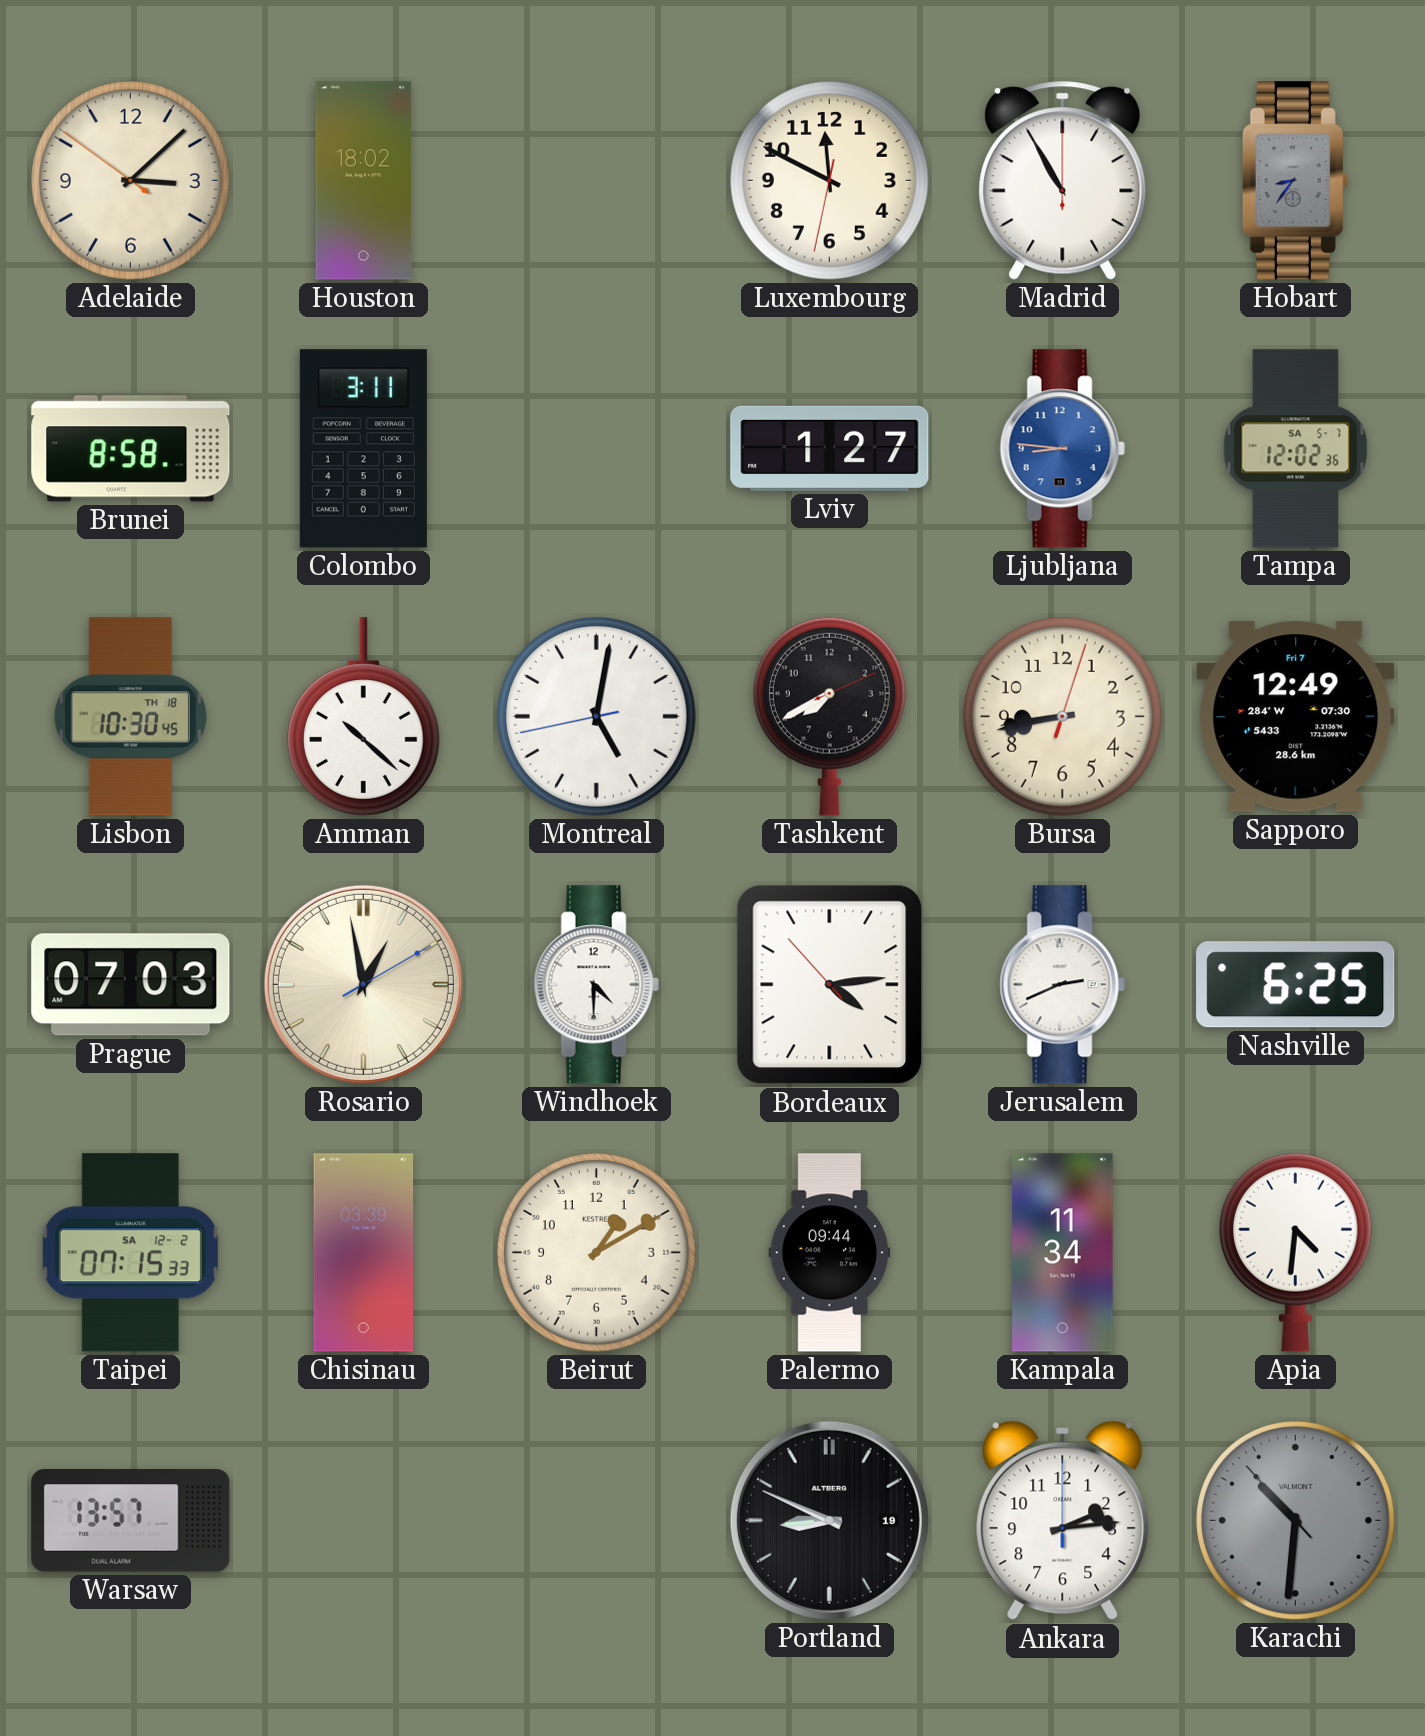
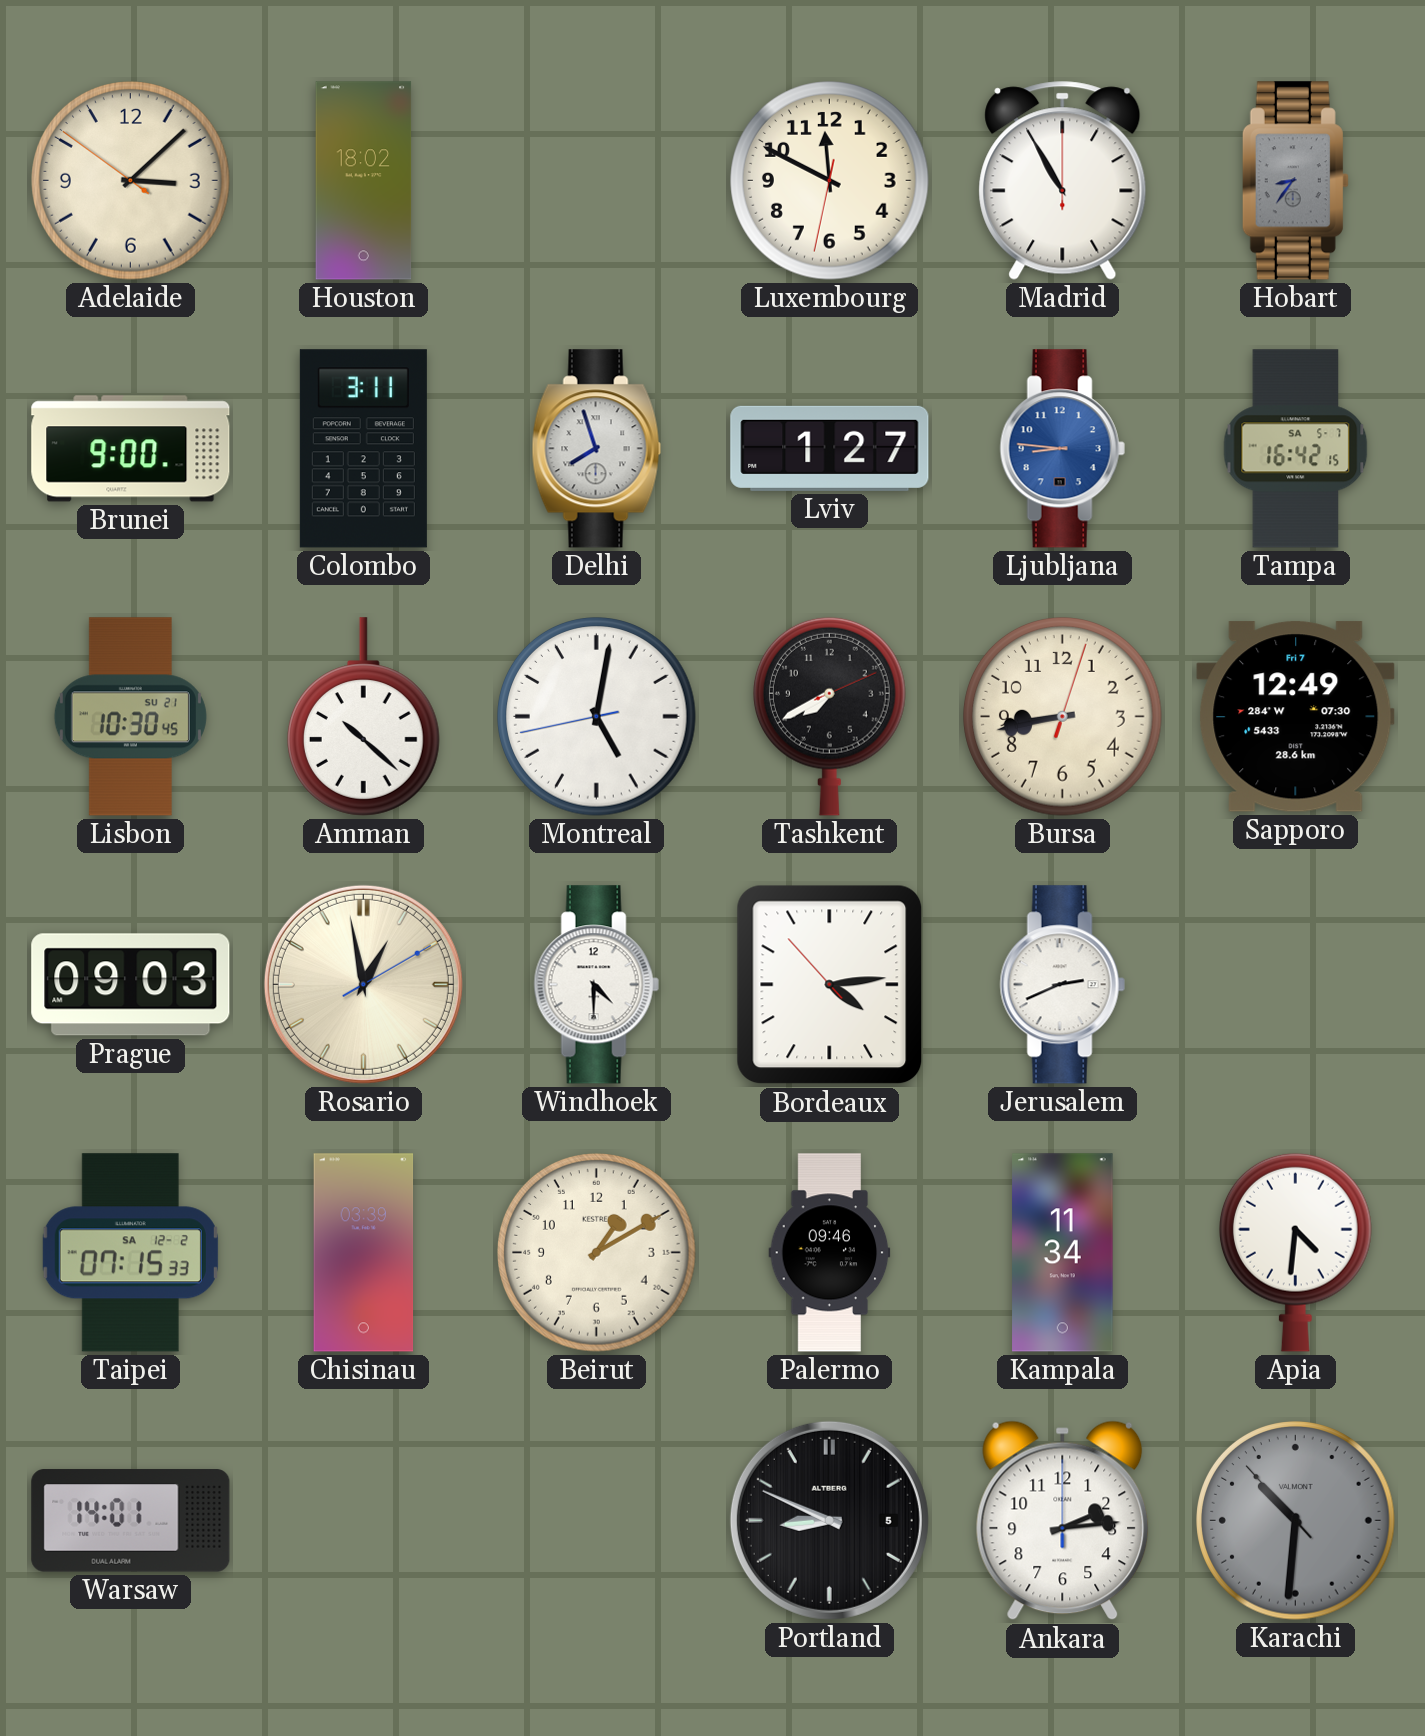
Brunei: 8:58 -> 9:00
Delhi: none -> 7:57
Tampa: 12:02 -> 16:42
Lisbon date: TH 18 -> SU 21
Prague: 07:03 -> 09:03
Nashville: 6:25 -> none
Palermo: 09:44 -> 09:46
Warsaw: 13:57 -> 14:01
Portland date: 19 -> 5
